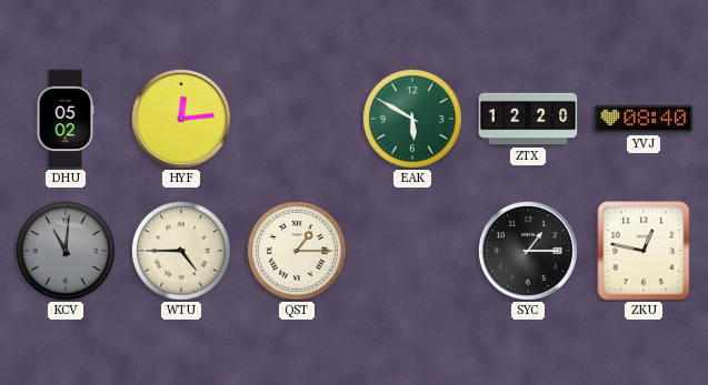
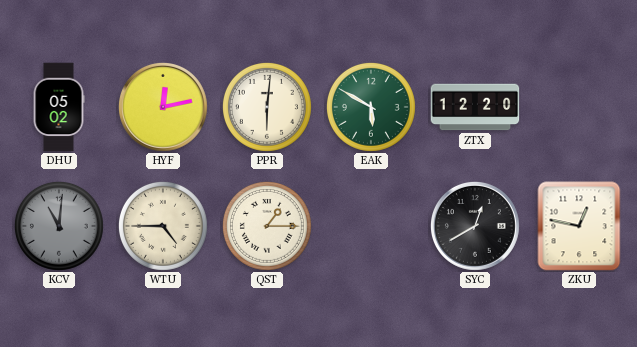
HYF: 12:14 -> 12:13
PPR: none -> 6:01
YVJ: 08:40 -> none
SYC: 1:15 -> 12:40
